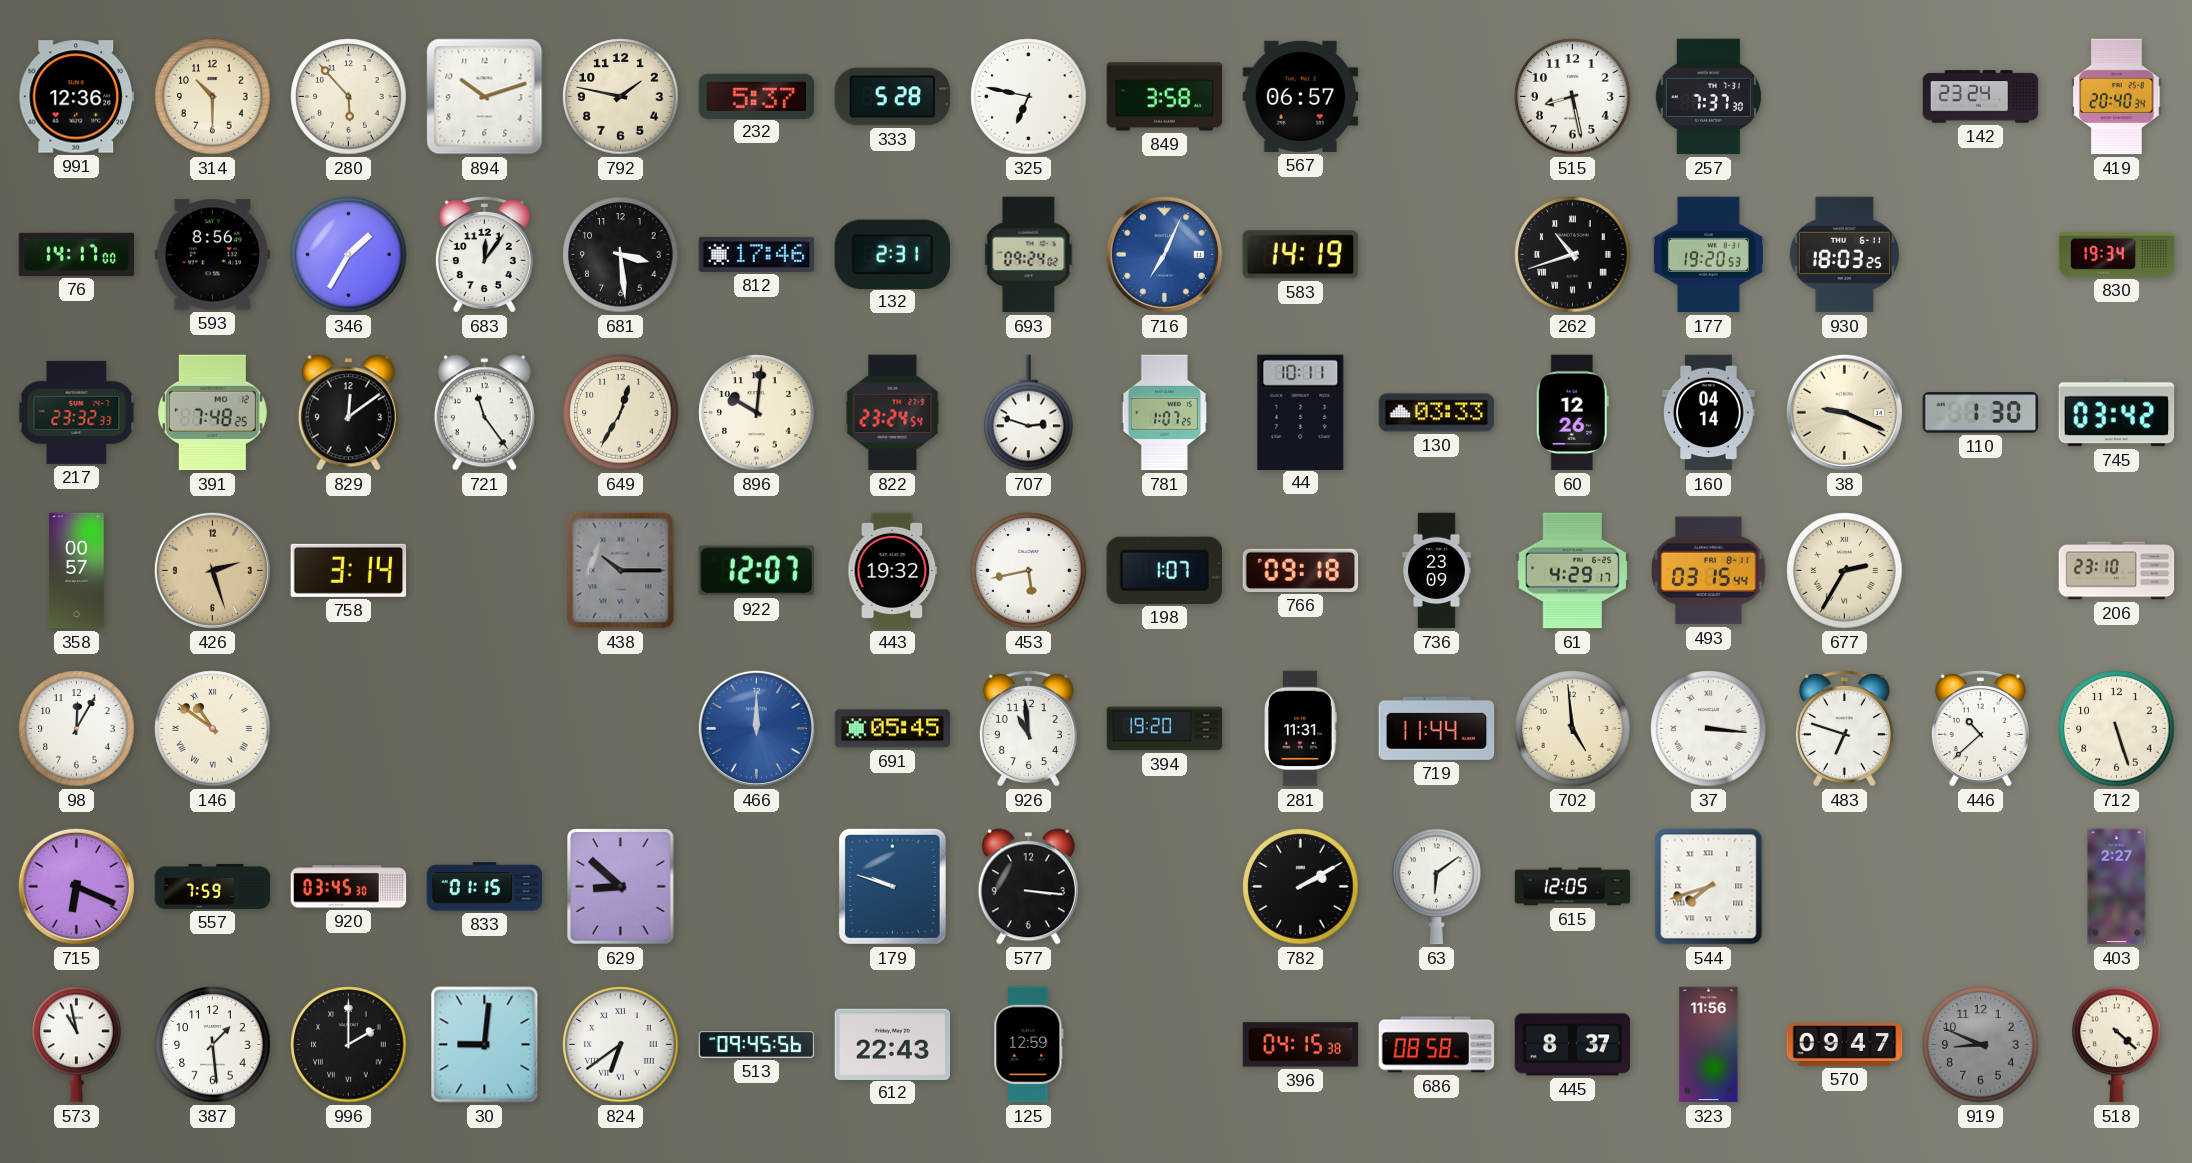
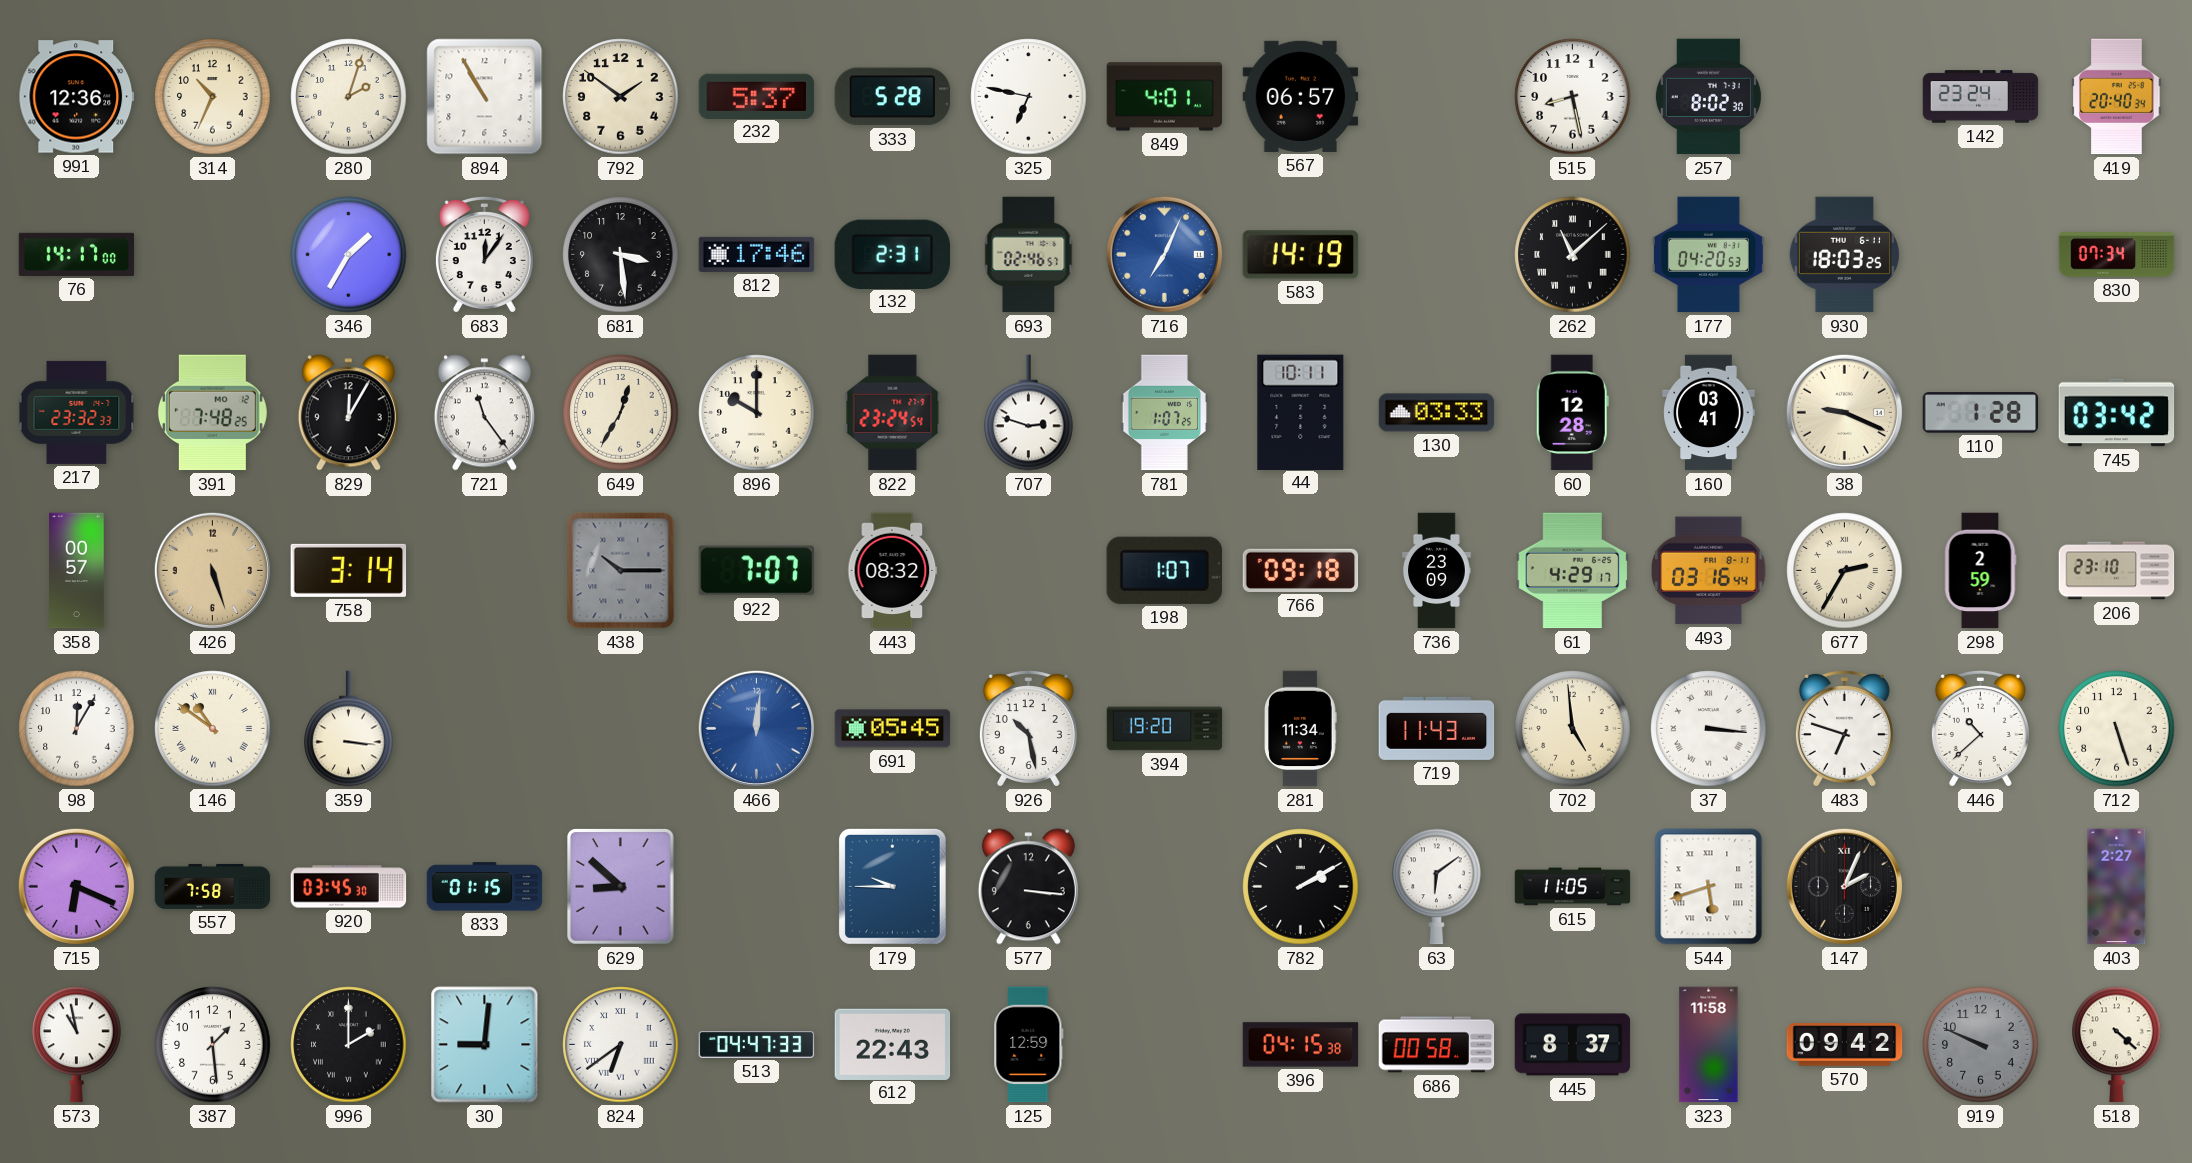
314: 10:30 -> 10:34
280: 5:53 -> 2:03
894: 10:12 -> 10:55
792: 1:47 -> 1:51
849: 3:58 -> 4:01
257: 7:37 -> 8:02
593: 8:56 -> none
693: 09:24 -> 02:46
262: 10:42 -> 11:08
177: 19:20 -> 04:20
830: 19:34 -> 07:34
829: 12:09 -> 12:05
896: 10:01 -> 10:00
60: 12:26 -> 12:28
160: 04:14 -> 03:41
110: 1:30 -> 1:28
426: 2:27 -> 5:27
922: 12:07 -> 7:07
443: 19:32 -> 08:32
453: 5:43 -> none
493: 03:15 -> 03:16
298: none -> 2:59
359: none -> 3:16
466: 12:00 -> 12:01
926: 10:59 -> 10:28
281: 11:31 -> 11:34
719: 11:44 -> 11:43
557: 7:59 -> 7:58
179: 9:48 -> 9:45
615: 12:05 -> 11:05
544: 7:42 -> 5:42
147: none -> 2:04
513: 09:45 -> 04:47
686: 08:58 -> 00:58
323: 11:56 -> 11:58
570: 09:47 -> 09:42
919: 8:49 -> 9:49
